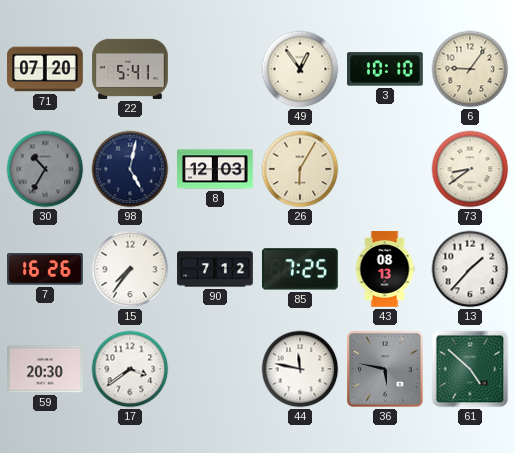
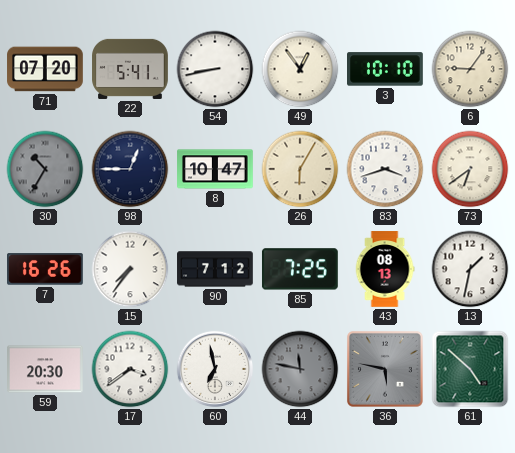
54: none -> 8:43
98: 5:02 -> 12:45
8: 12:03 -> 10:47
83: none -> 3:42
73: 8:39 -> 6:39
13: 1:37 -> 1:32
60: none -> 6:58
44 dial: white -> grey
